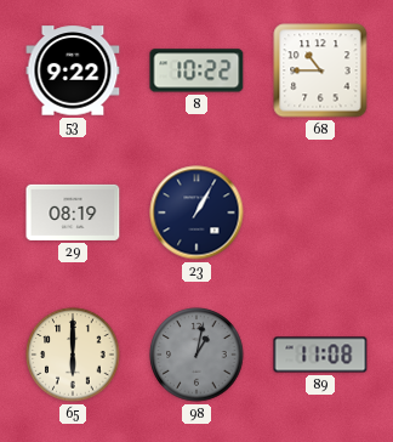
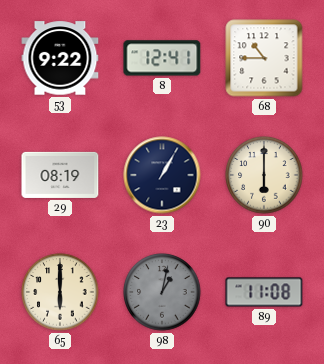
8: 10:22 -> 12:41
90: none -> 6:00
